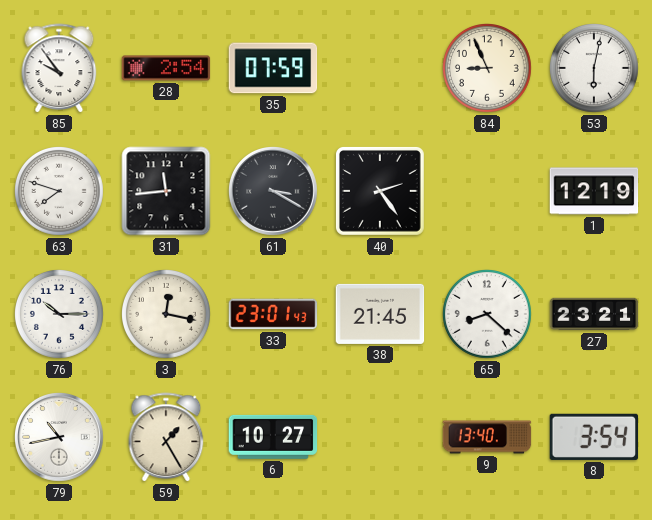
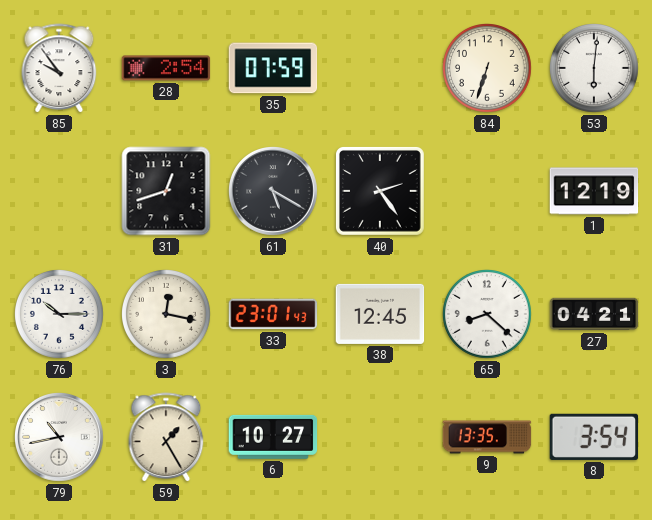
84: 8:56 -> 6:33
53: 6:02 -> 6:01
63: 7:48 -> none
31: 11:44 -> 12:42
61: 3:20 -> 5:20
38: 21:45 -> 12:45
27: 23:21 -> 04:21
9: 13:40 -> 13:35
